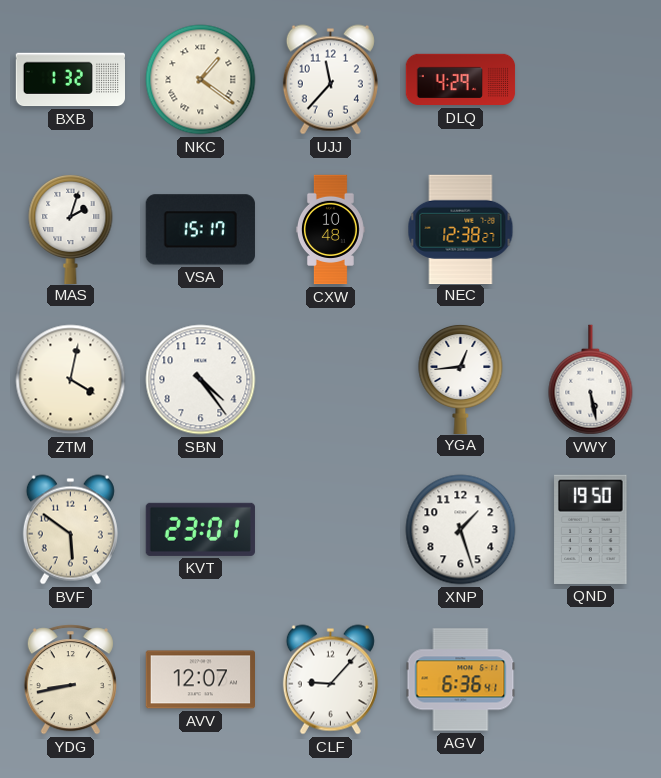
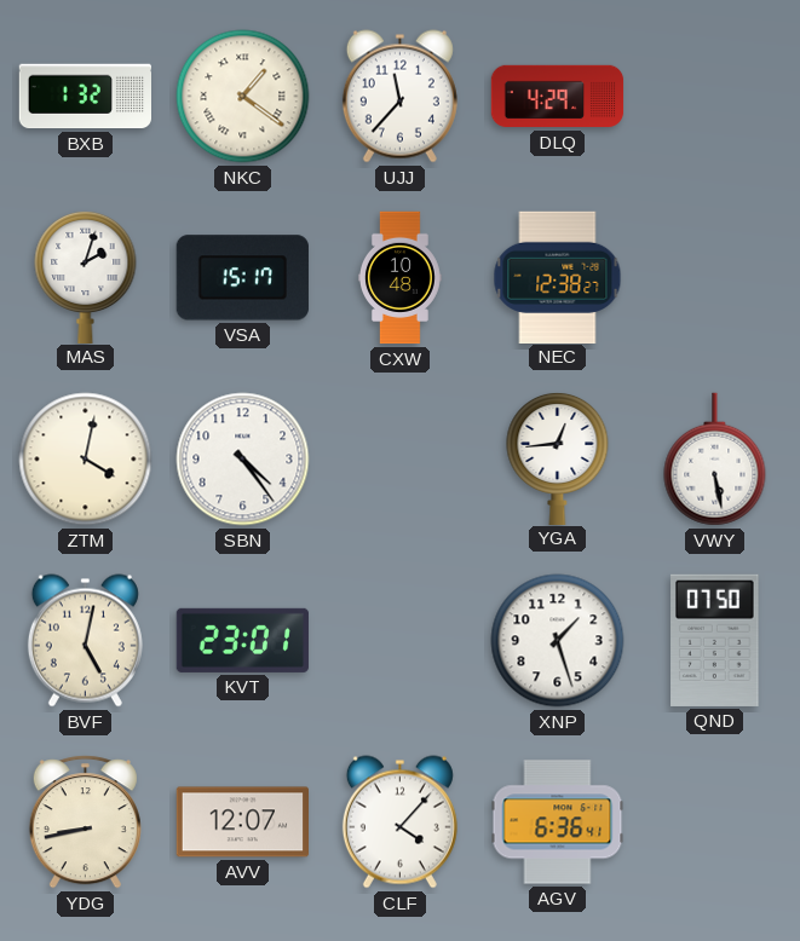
BVF: 5:51 -> 5:02
QND: 19:50 -> 07:50
CLF: 9:07 -> 4:07
